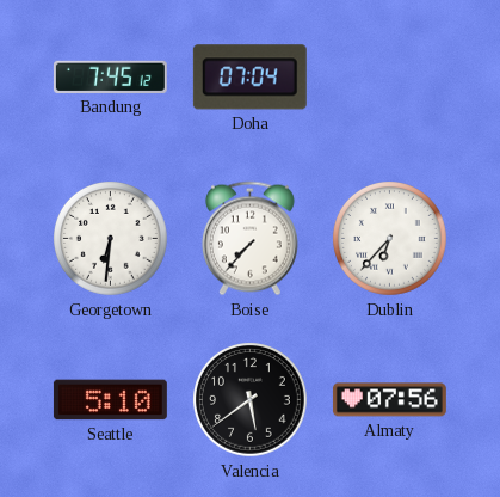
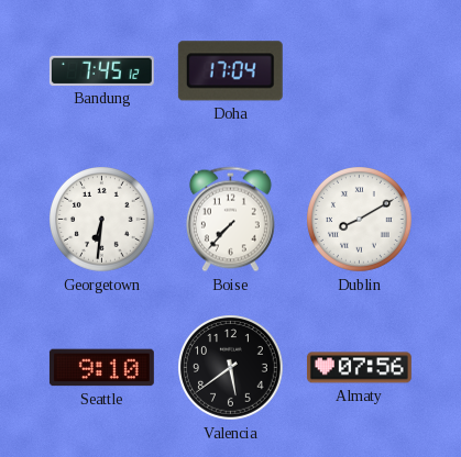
Doha: 07:04 -> 17:04
Dublin: 6:37 -> 8:10
Seattle: 5:10 -> 9:10
